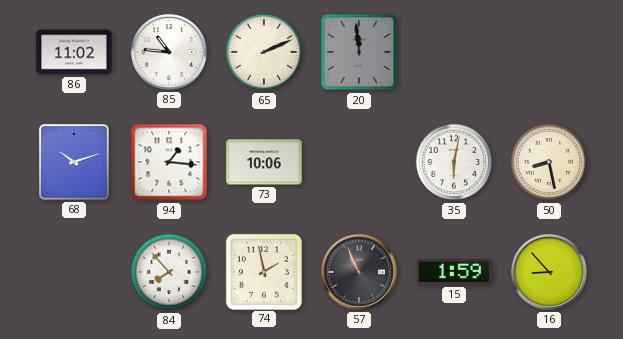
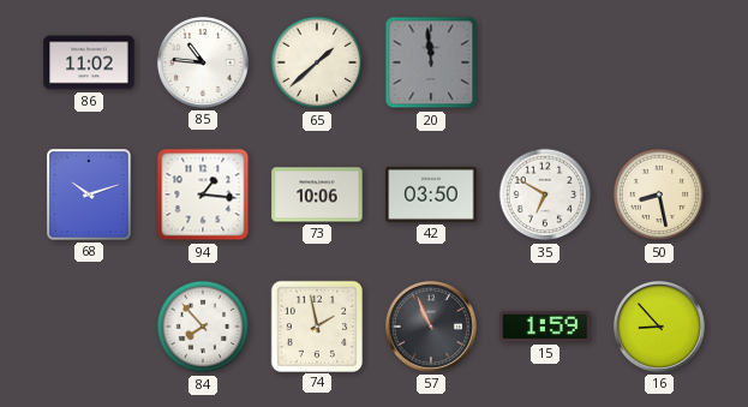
65: 2:11 -> 1:38
42: none -> 03:50
35: 6:02 -> 6:50
